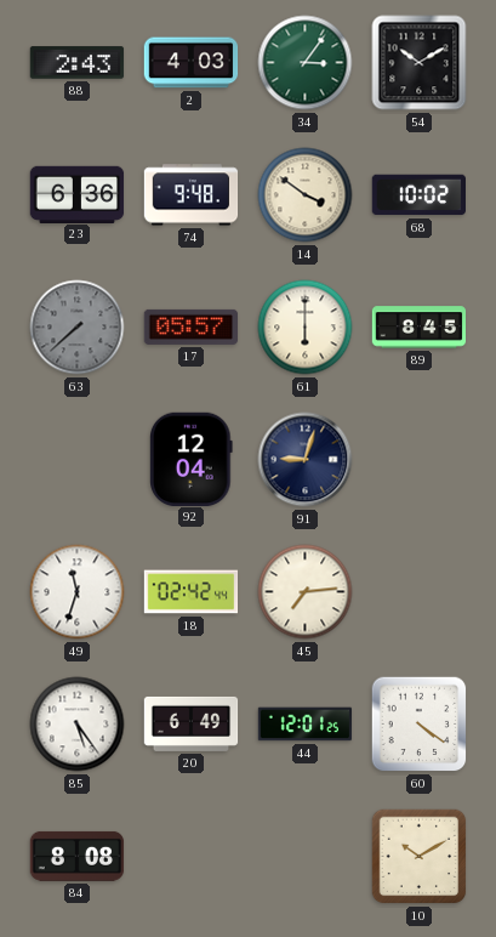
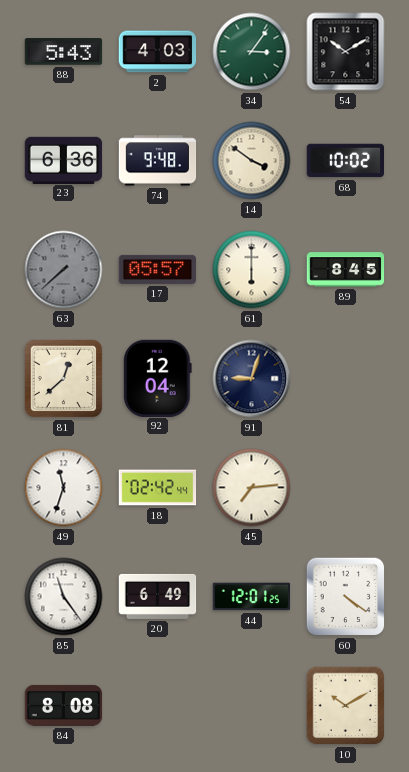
88: 2:43 -> 5:43
81: none -> 12:38
85: 5:24 -> 11:24
